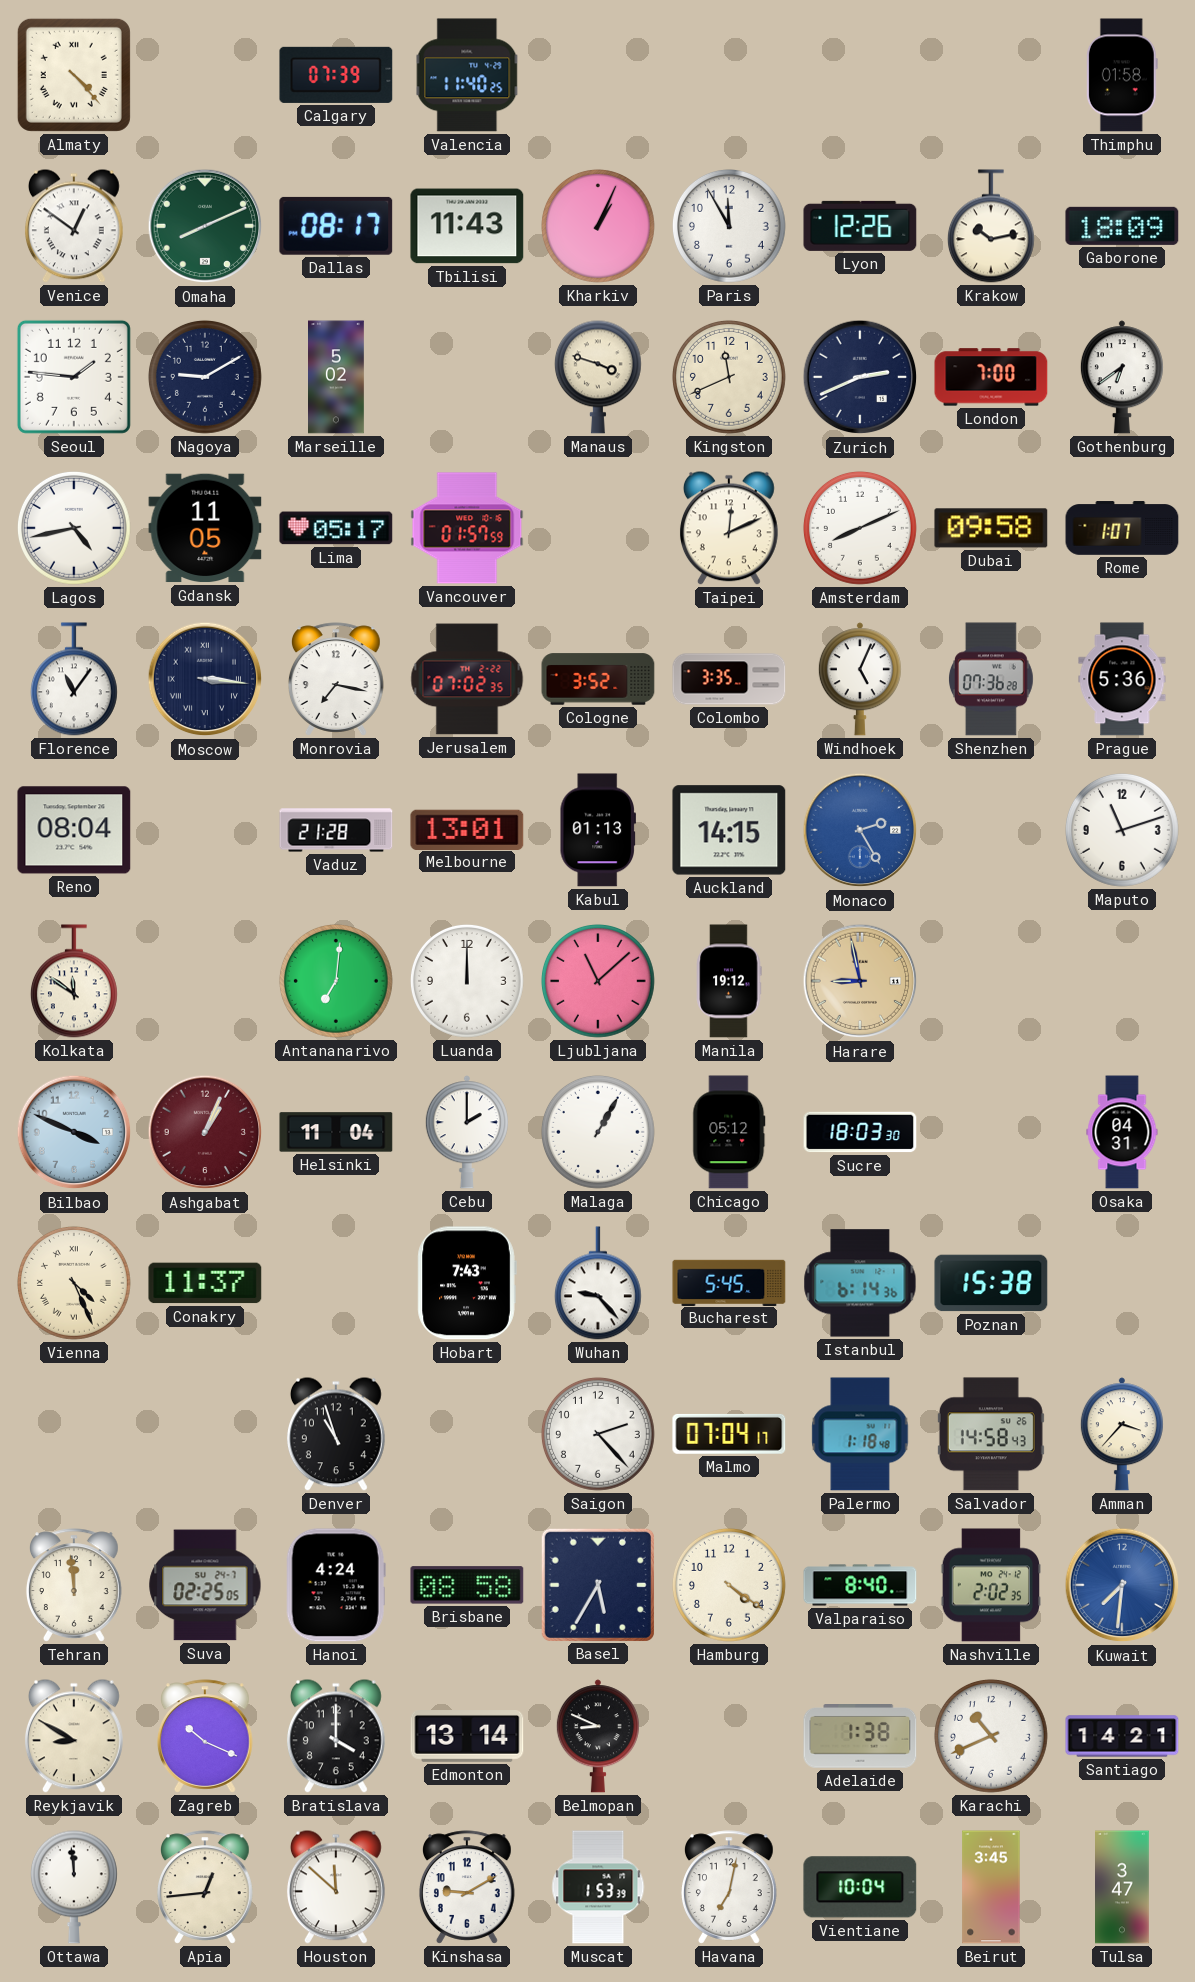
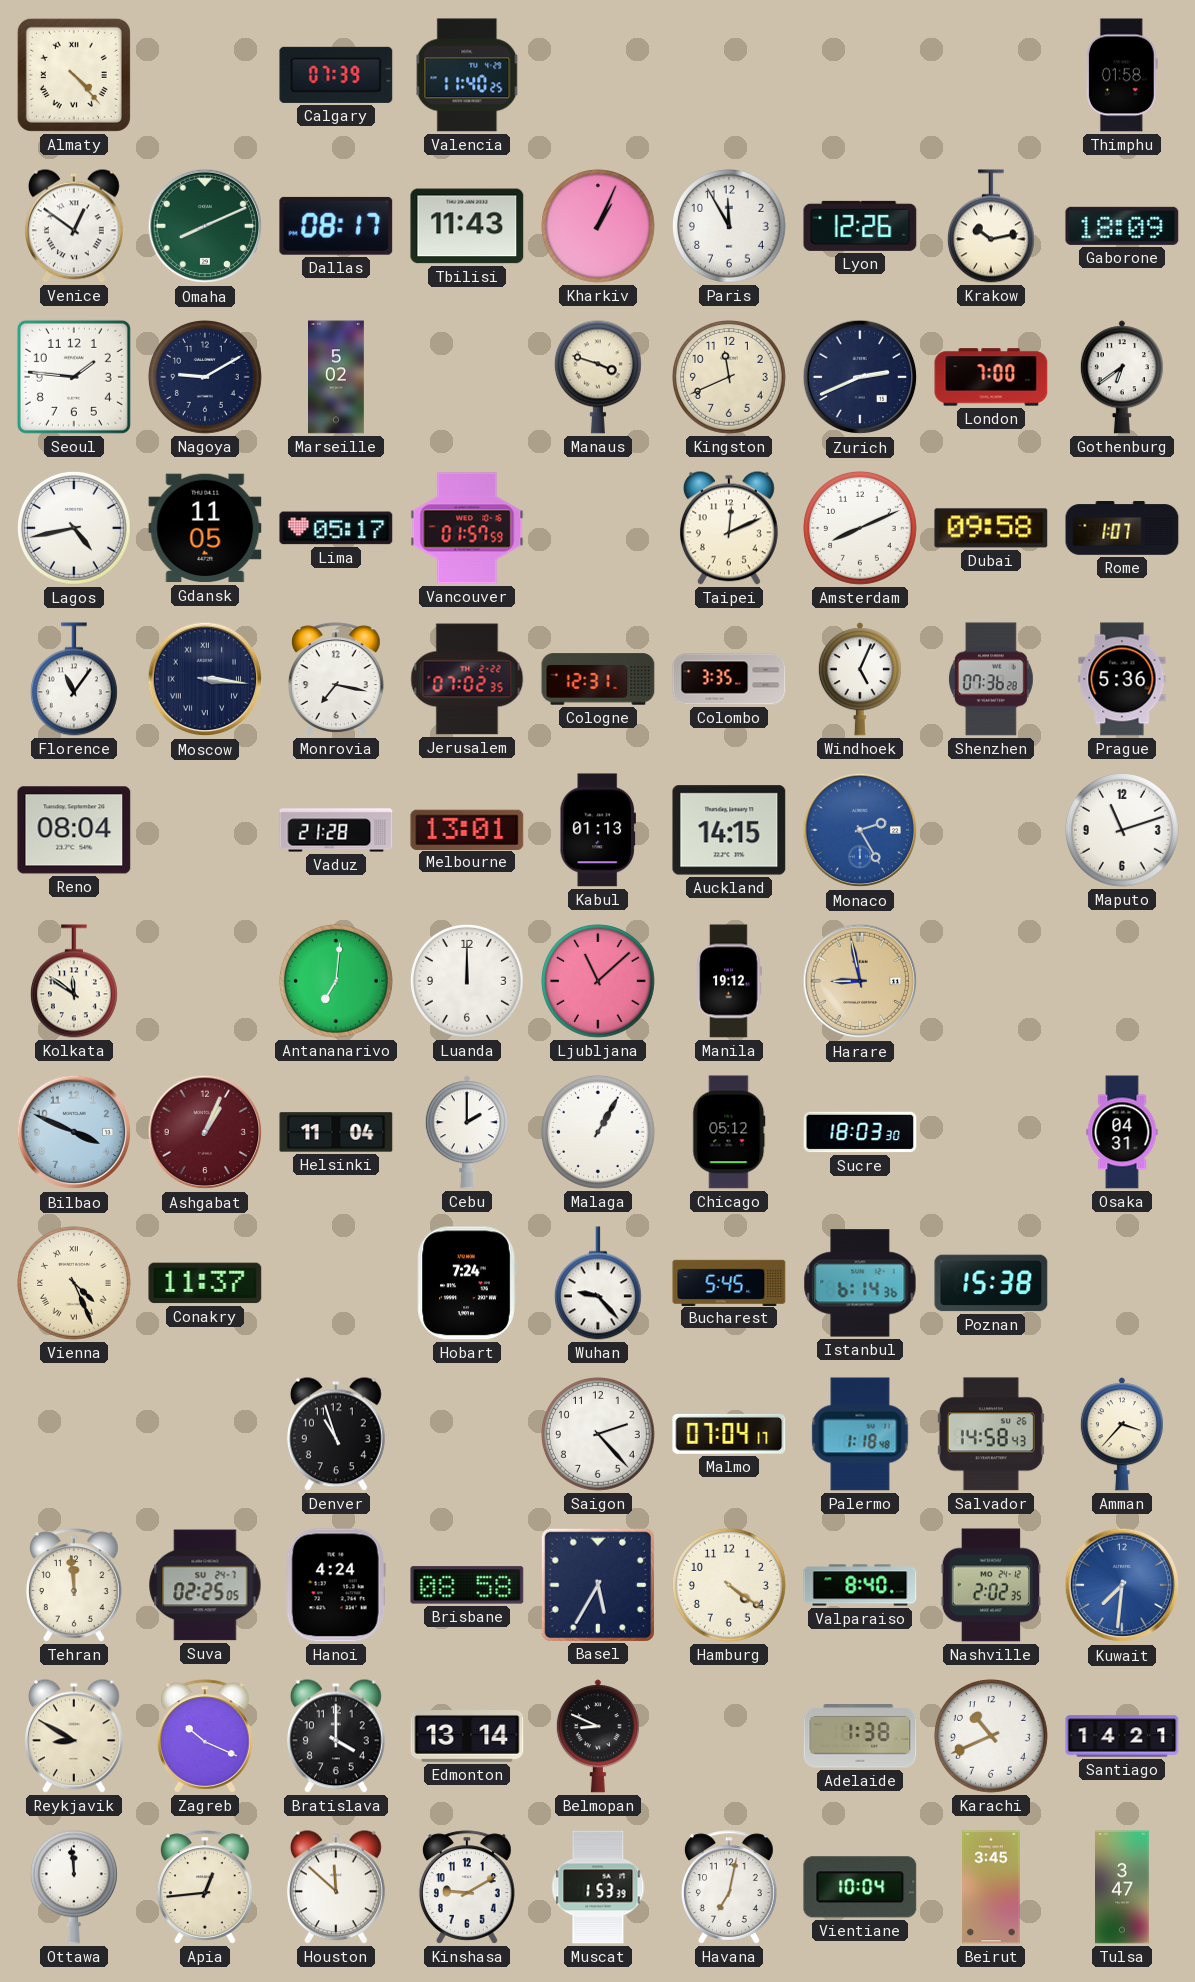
Cologne: 3:52 -> 12:31
Hobart: 7:43 -> 7:24
